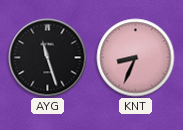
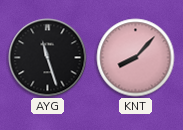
KNT: 8:34 -> 8:07
